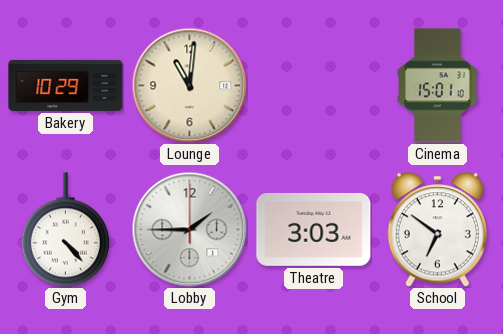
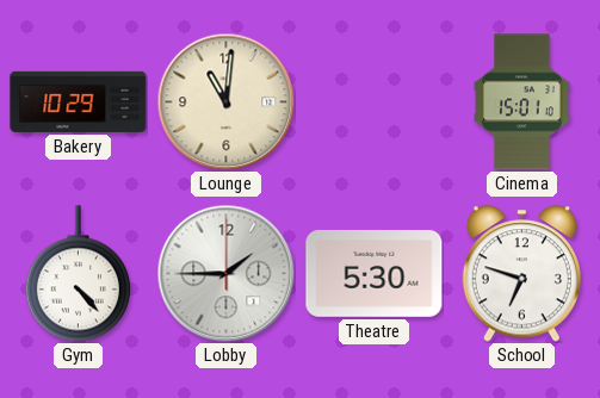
Theatre: 3:03 -> 5:30
School: 6:51 -> 6:48
